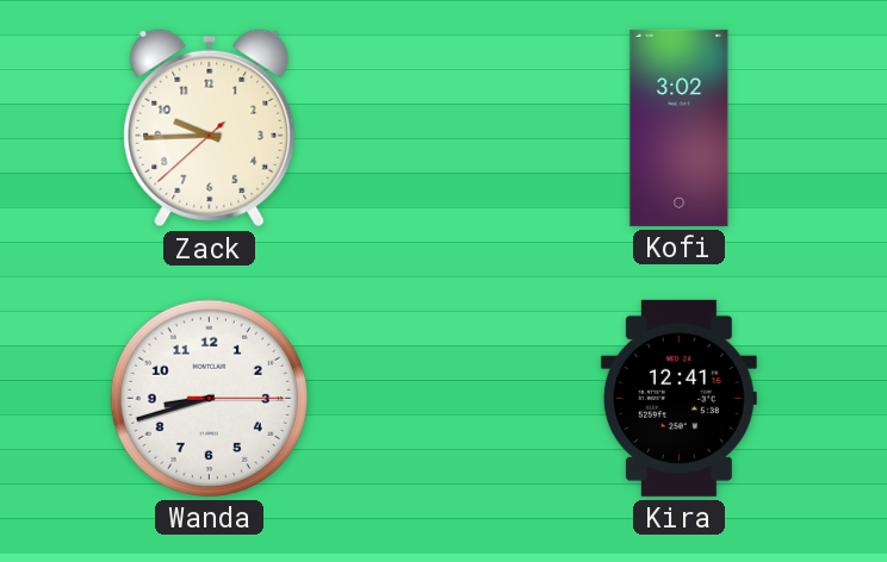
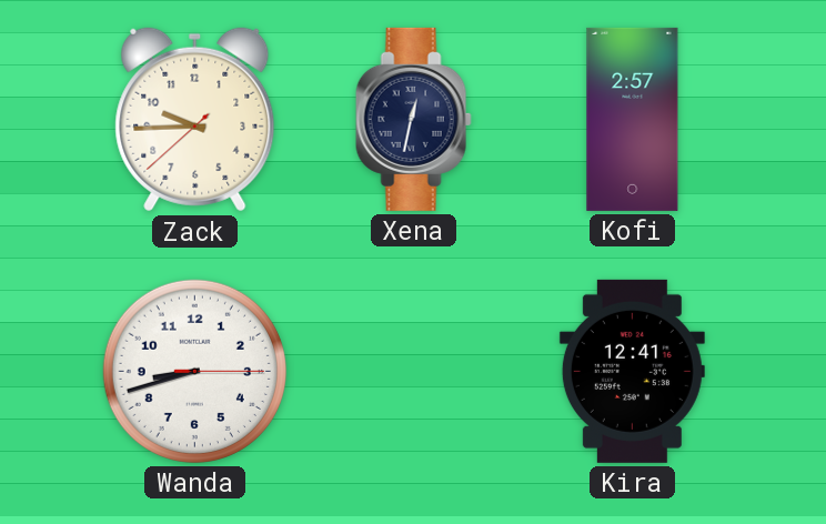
Xena: none -> 12:32
Kofi: 3:02 -> 2:57
